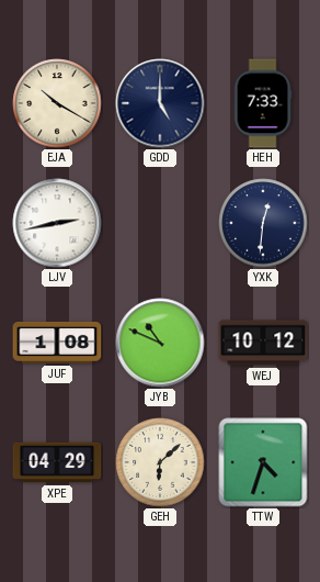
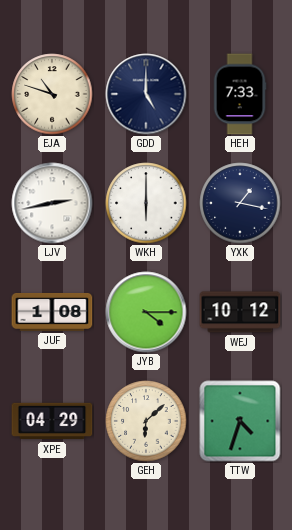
EJA: 10:20 -> 10:48
WKH: none -> 6:00
YXK: 12:31 -> 1:17
JYB: 10:49 -> 4:15
